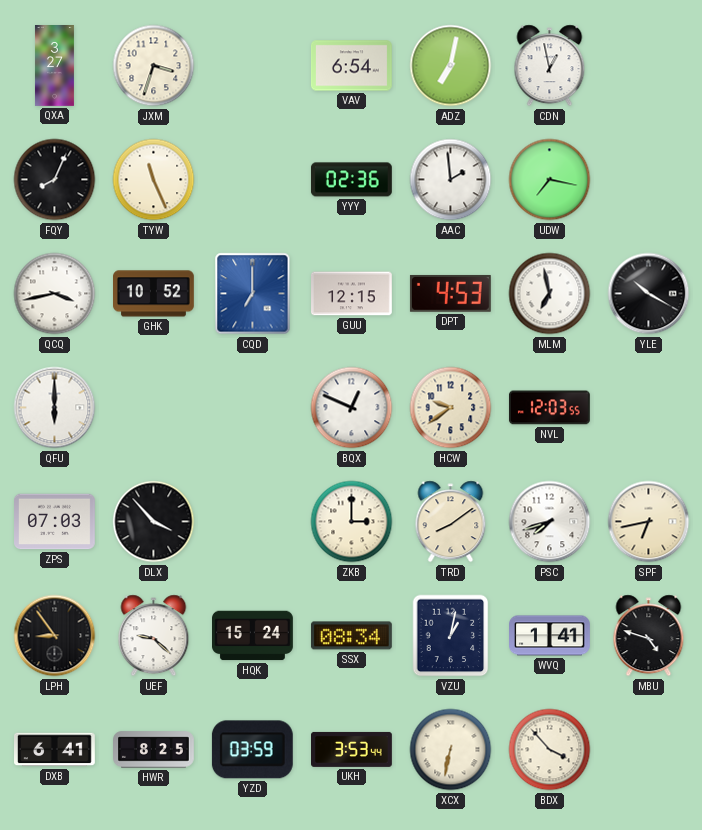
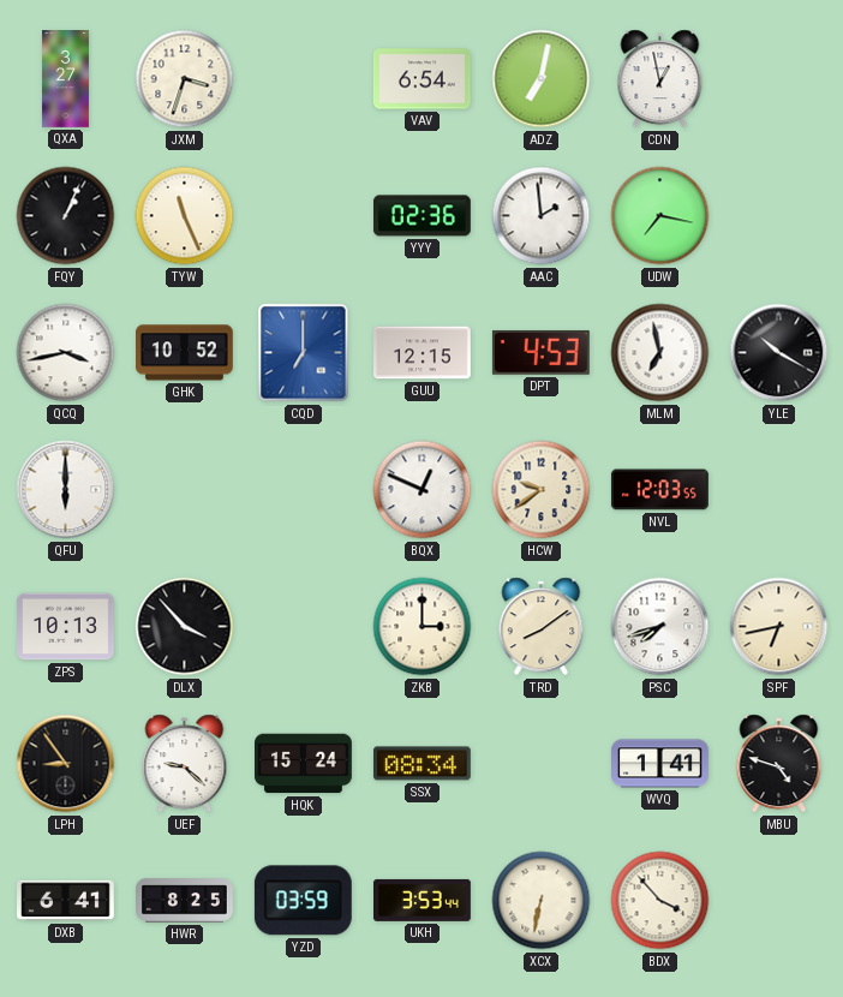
FQY: 8:04 -> 1:04
ZPS: 07:03 -> 10:13
VZU: 1:02 -> none
